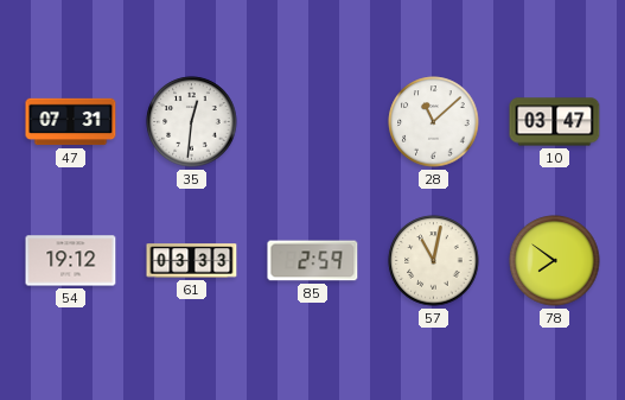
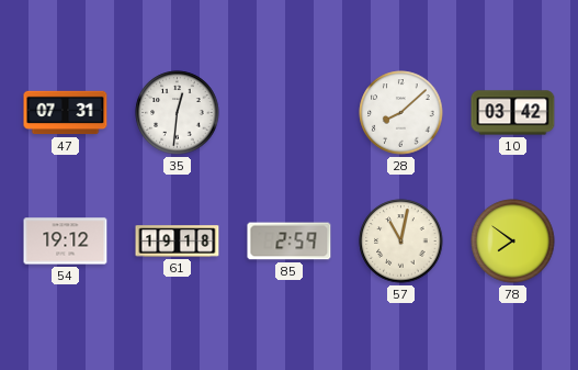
28: 11:08 -> 8:08
10: 03:47 -> 03:42
61: 03:33 -> 19:18
